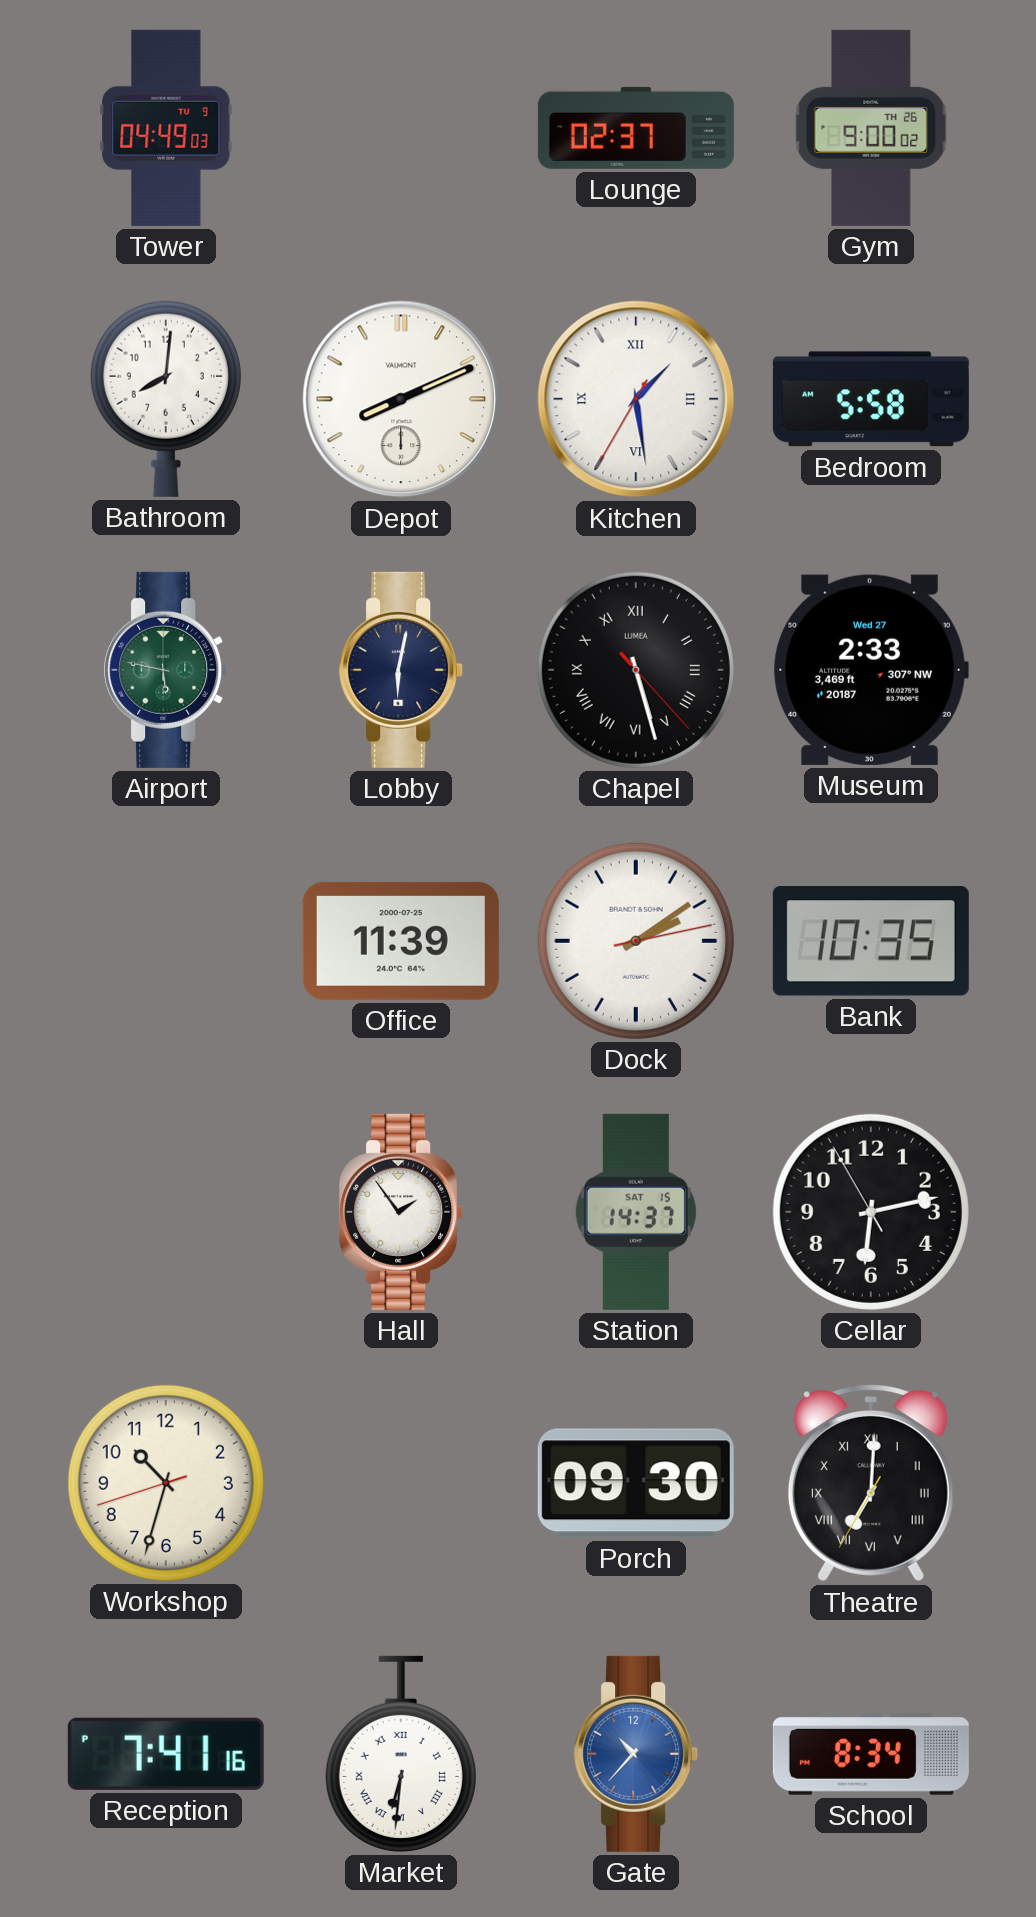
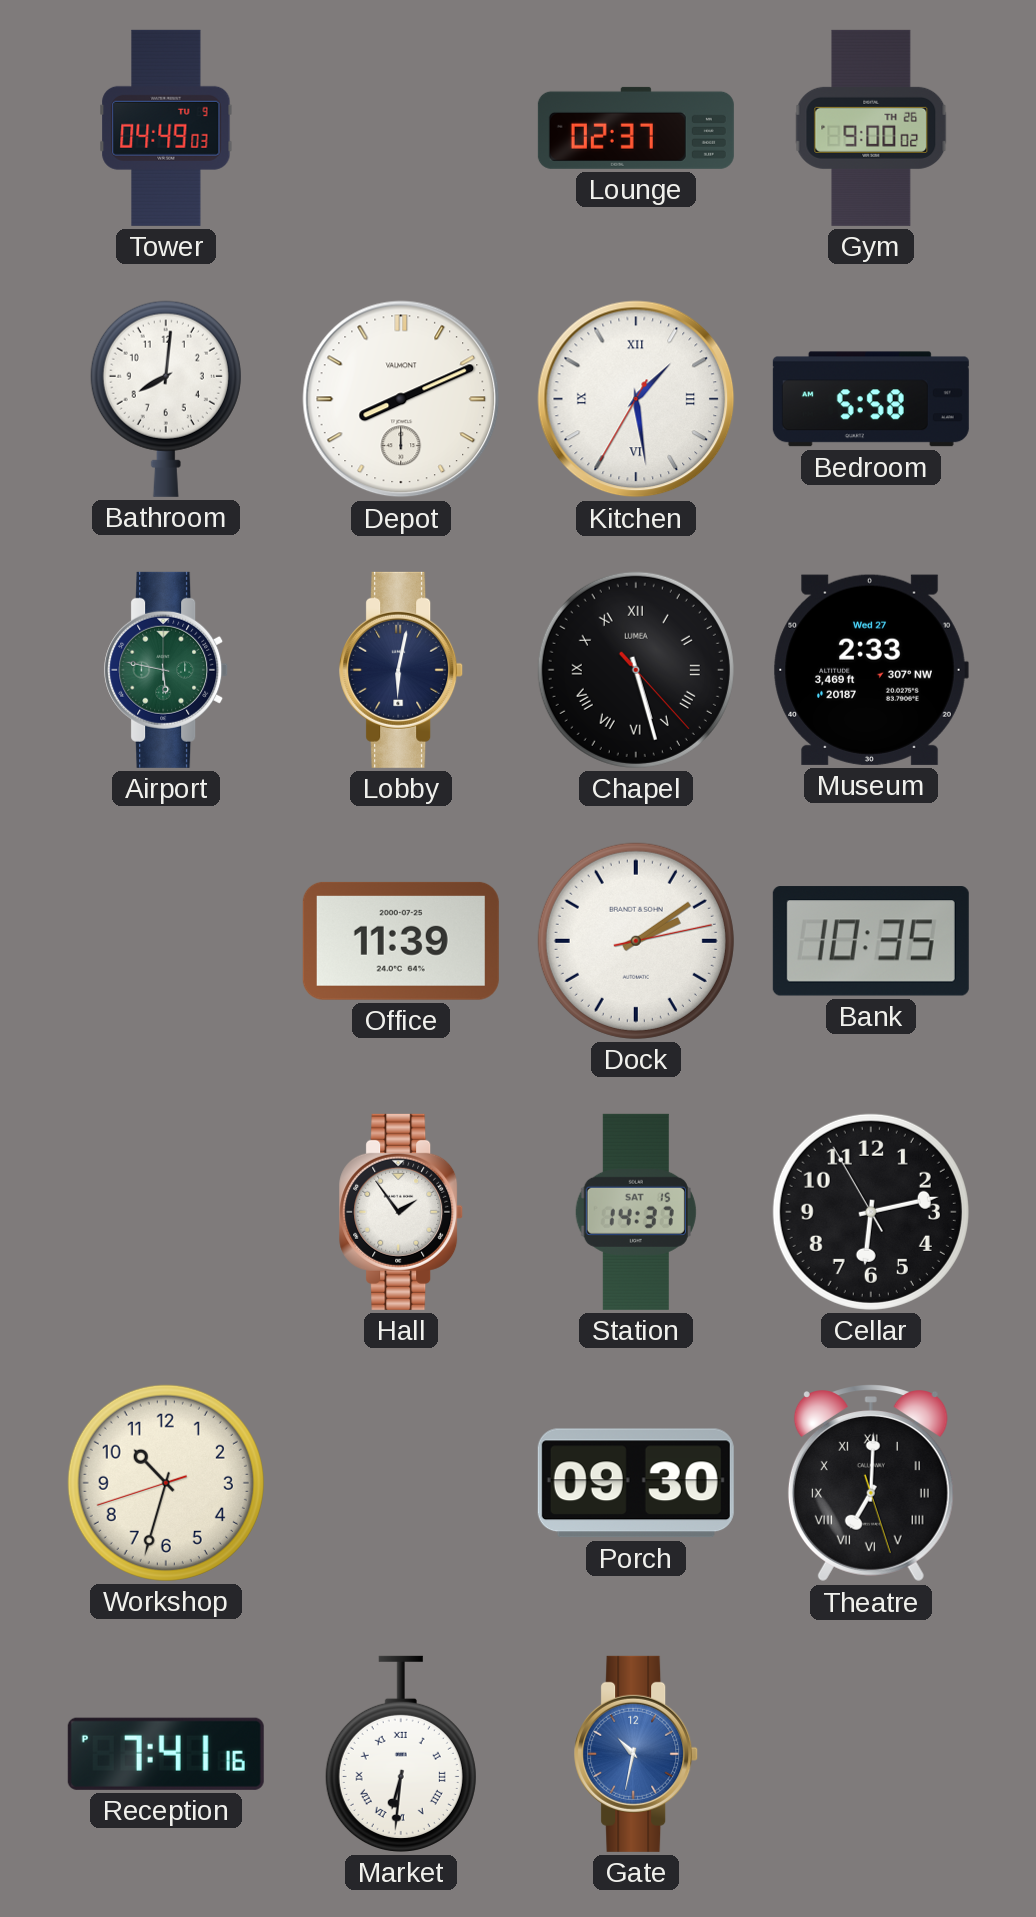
Theatre: 7:00:35 -> 7:00:27
Gate: 10:37 -> 10:32
School: 8:34 -> none
